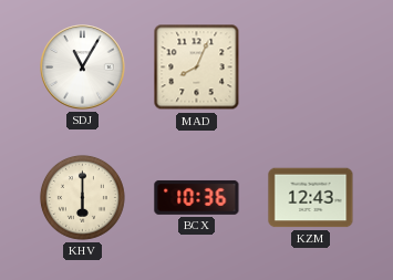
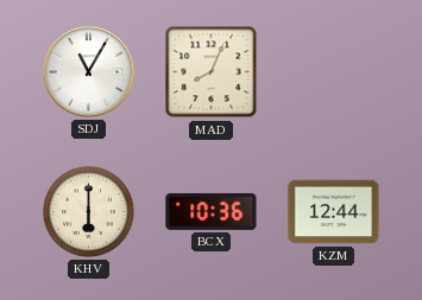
KZM: 12:43 -> 12:44
